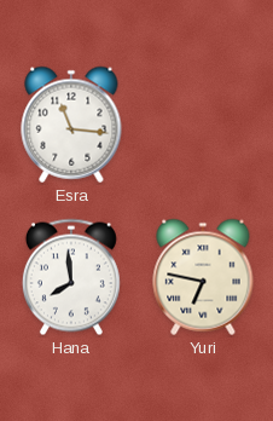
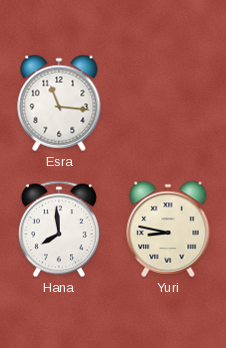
Yuri: 6:47 -> 8:47
